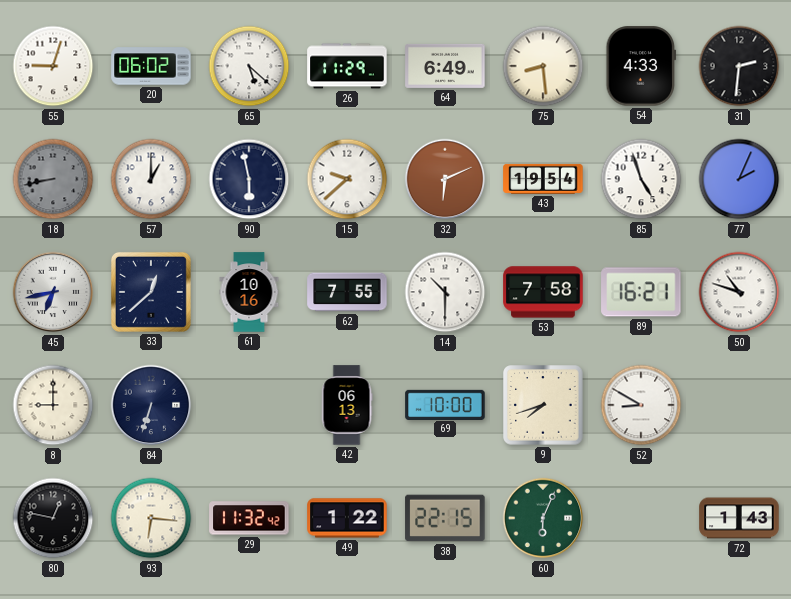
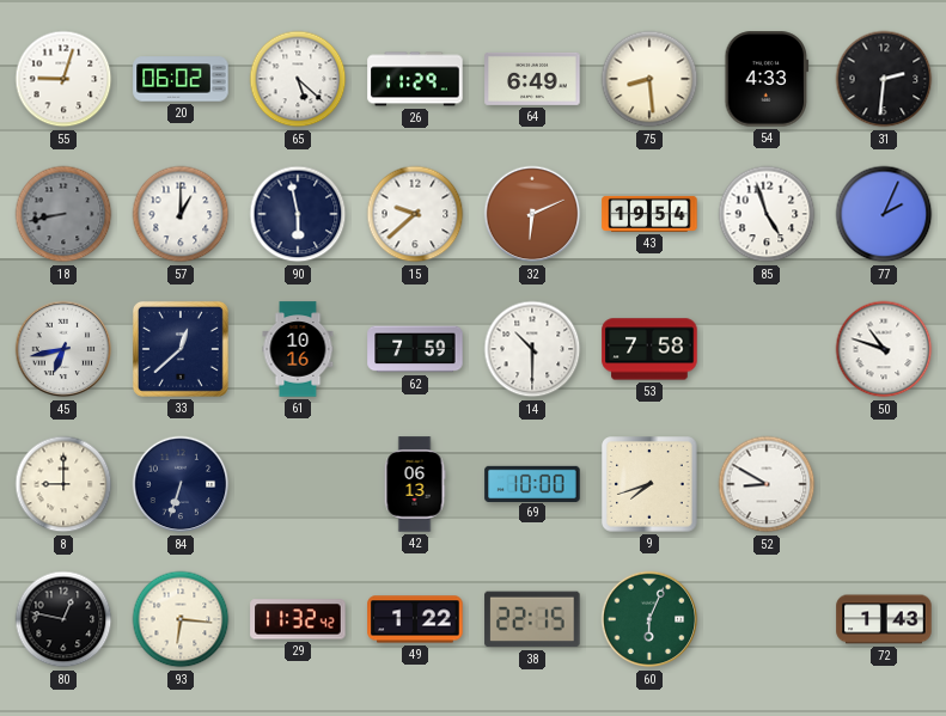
62: 7:55 -> 7:59
89: 16:21 -> none
